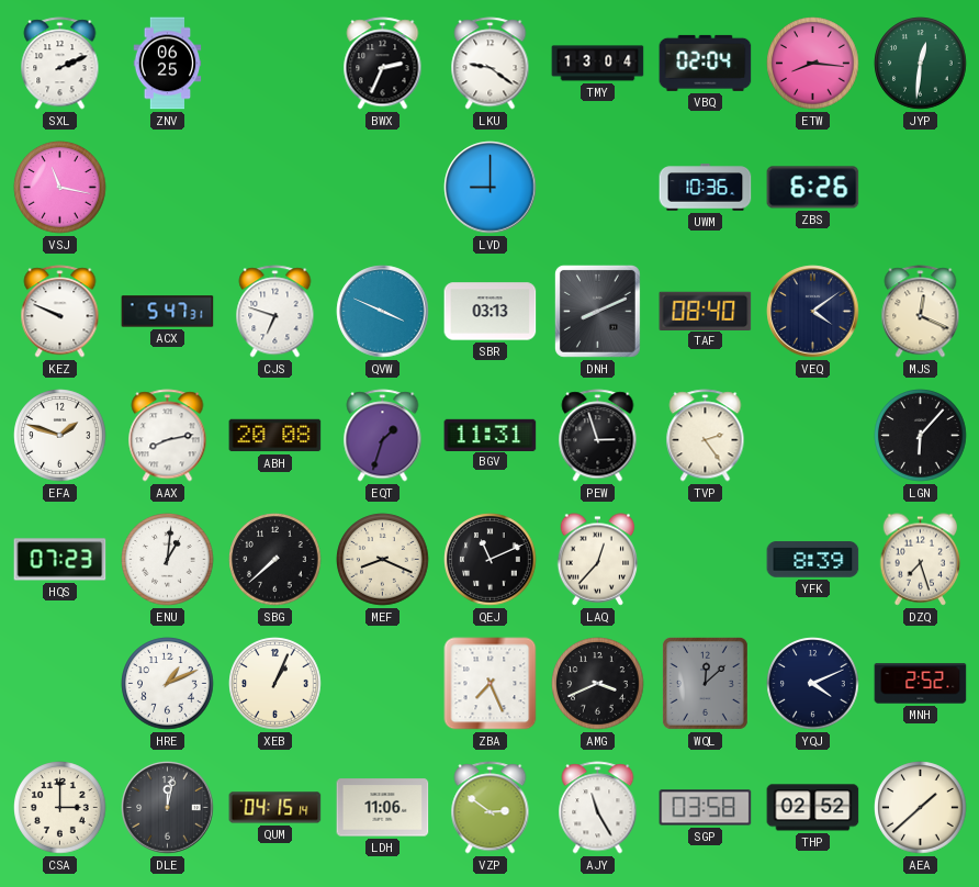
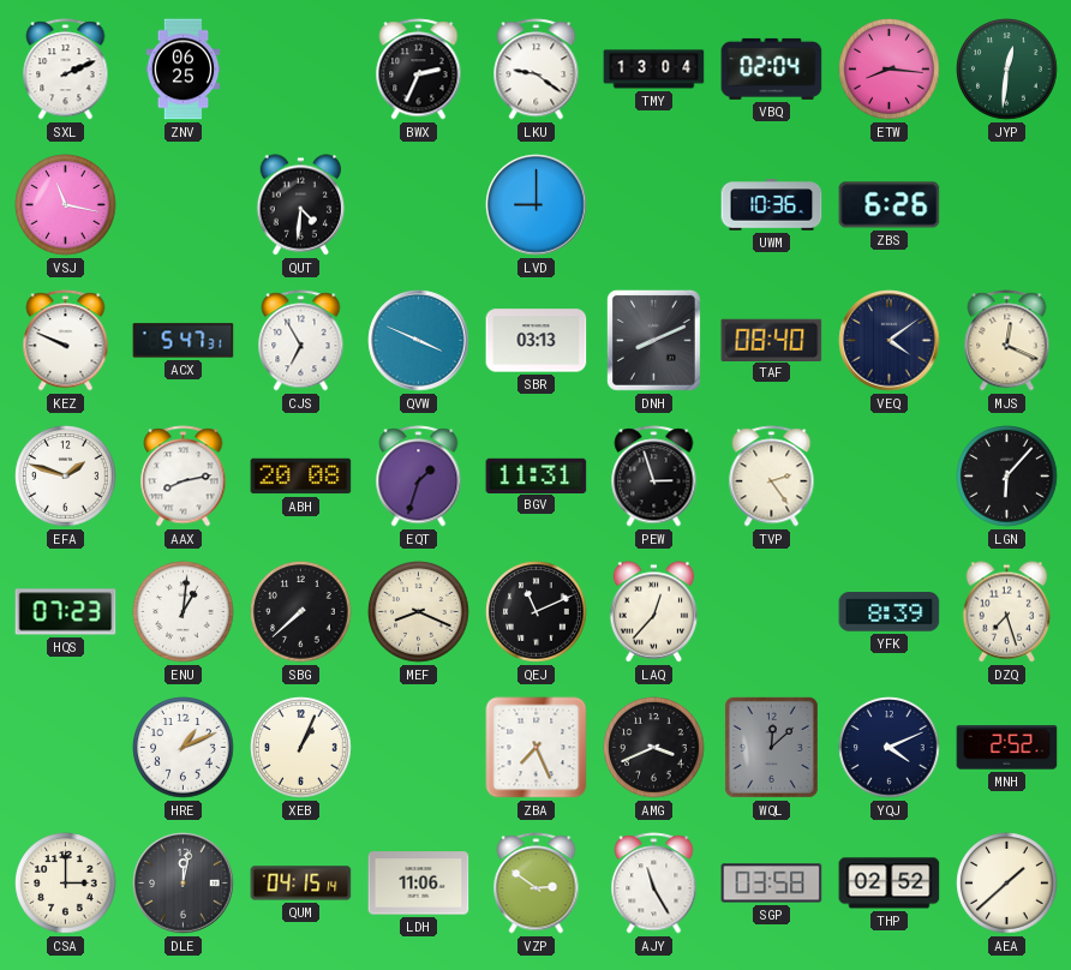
QUT: none -> 4:31
CJS: 6:48 -> 6:55
